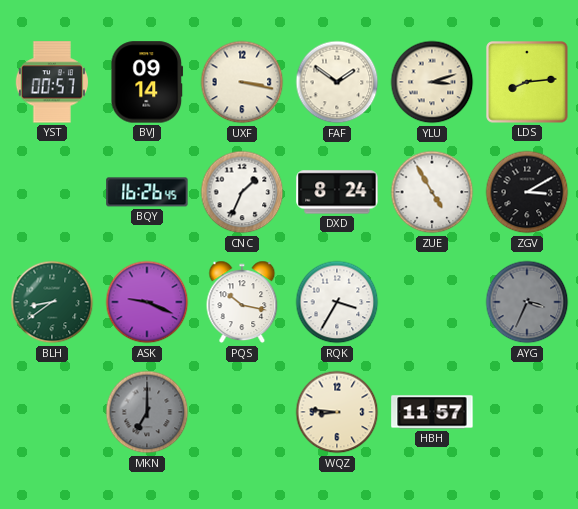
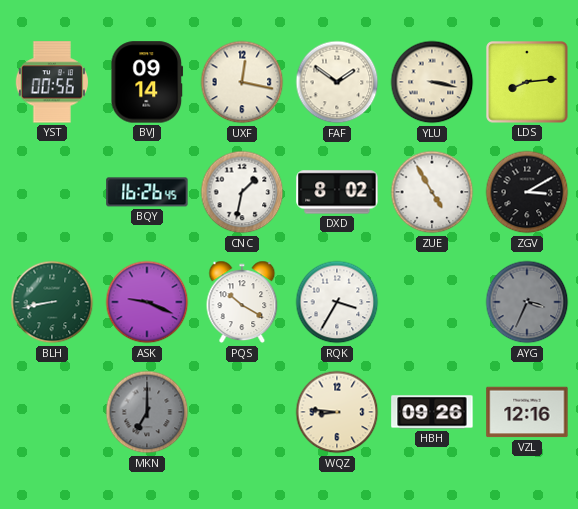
YST: 00:57 -> 00:56
UXF: 3:17 -> 12:17
YLU: 3:12 -> 3:17
CNC: 1:34 -> 1:32
DXD: 8:24 -> 8:02
BLH: 8:39 -> 8:43
PQS: 10:17 -> 10:20
HBH: 11:57 -> 09:26
VZL: none -> 12:16
